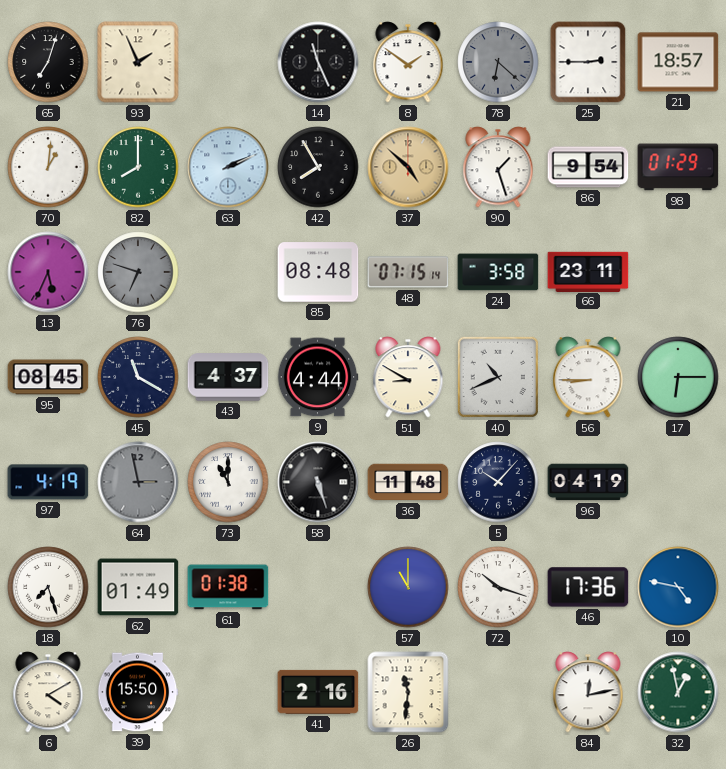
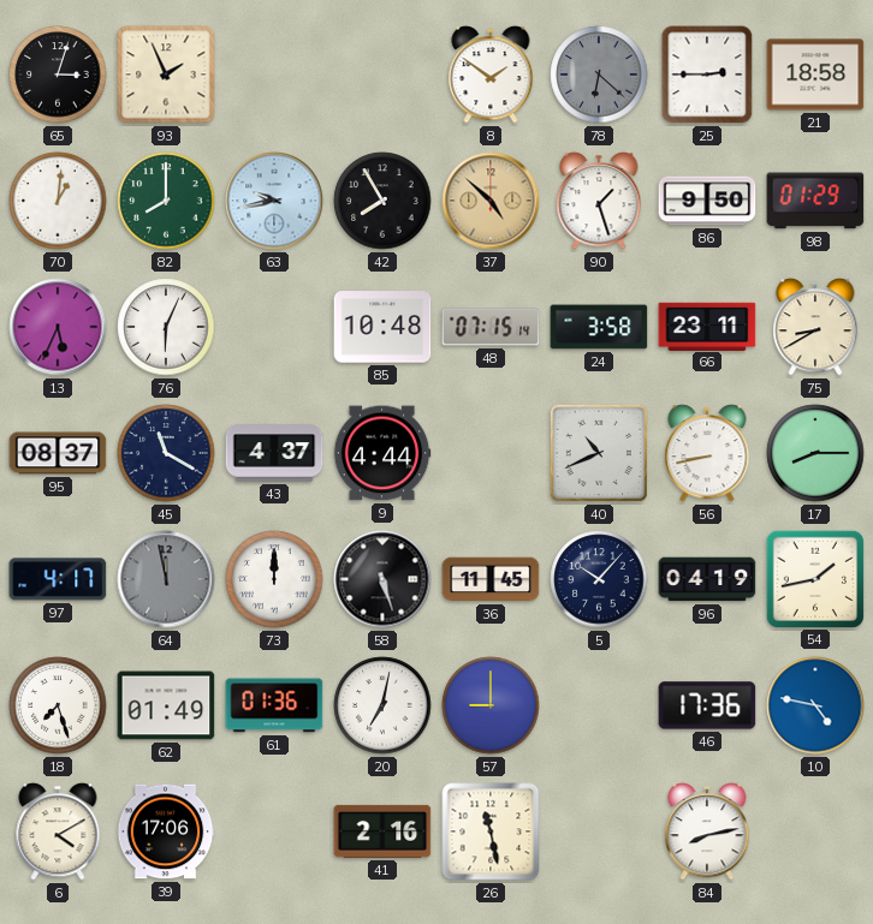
65: 7:03 -> 3:03
14: 11:26 -> none
21: 18:57 -> 18:58
63: 2:11 -> 9:43
86: 9:54 -> 9:50
76: 6:48 -> 6:04
76 dial: grey -> white
85: 08:48 -> 10:48
75: none -> 8:40
95: 08:45 -> 08:37
51: 8:50 -> none
56: 8:45 -> 8:43
17: 6:15 -> 8:15
97: 4:19 -> 4:17
64: 2:58 -> 11:58
73: 11:00 -> 12:00
36: 11:48 -> 11:45
54: none -> 1:43
61: 01:38 -> 01:36
20: none -> 7:02
57: 11:00 -> 9:00
72: 10:18 -> none
39: 15:50 -> 17:06
26: 11:31 -> 11:28
84: 12:13 -> 8:13
32: 12:58 -> none
